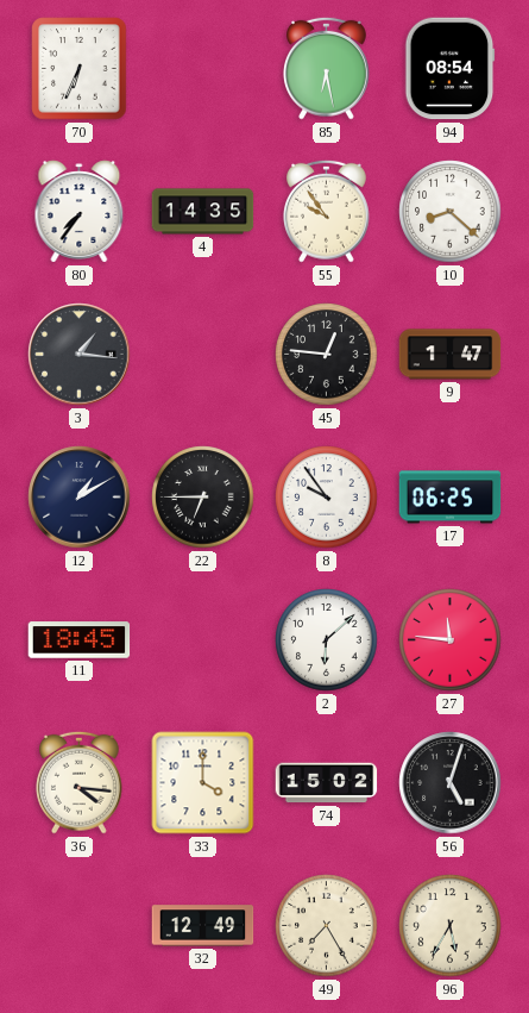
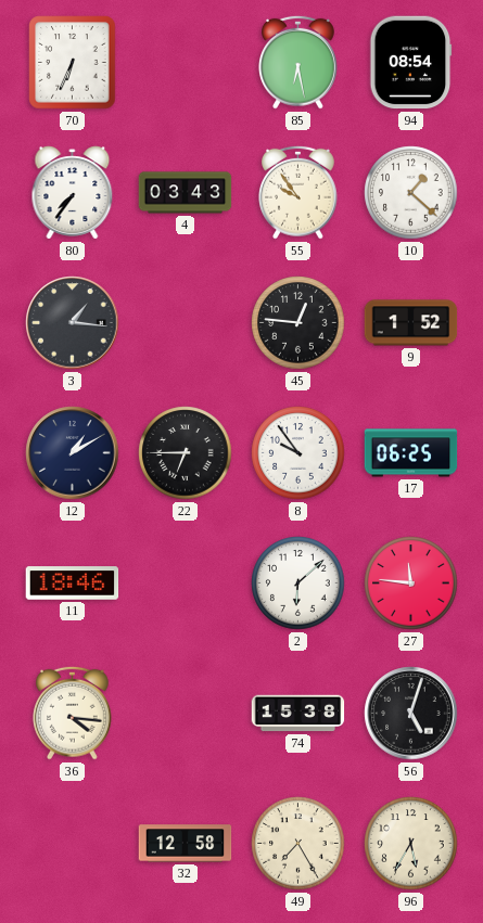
4: 14:35 -> 03:43
10: 8:22 -> 1:22
9: 1:47 -> 1:52
11: 18:45 -> 18:46
33: 4:00 -> none
74: 15:02 -> 15:38
32: 12:49 -> 12:58
